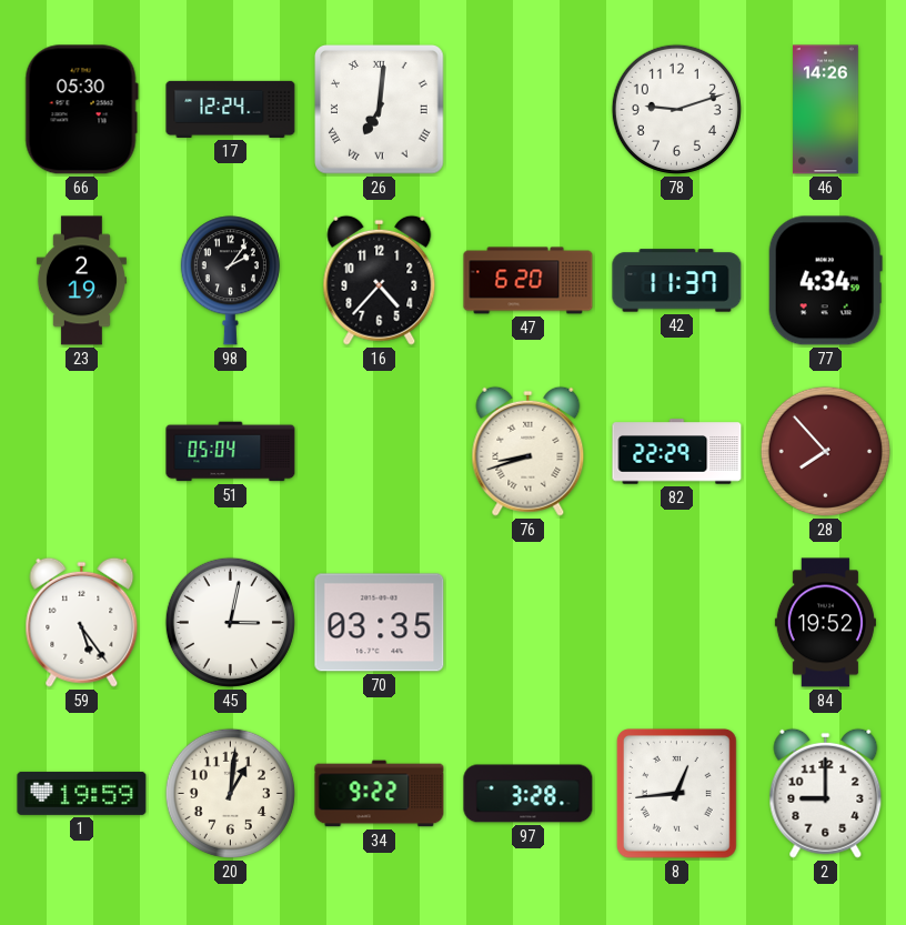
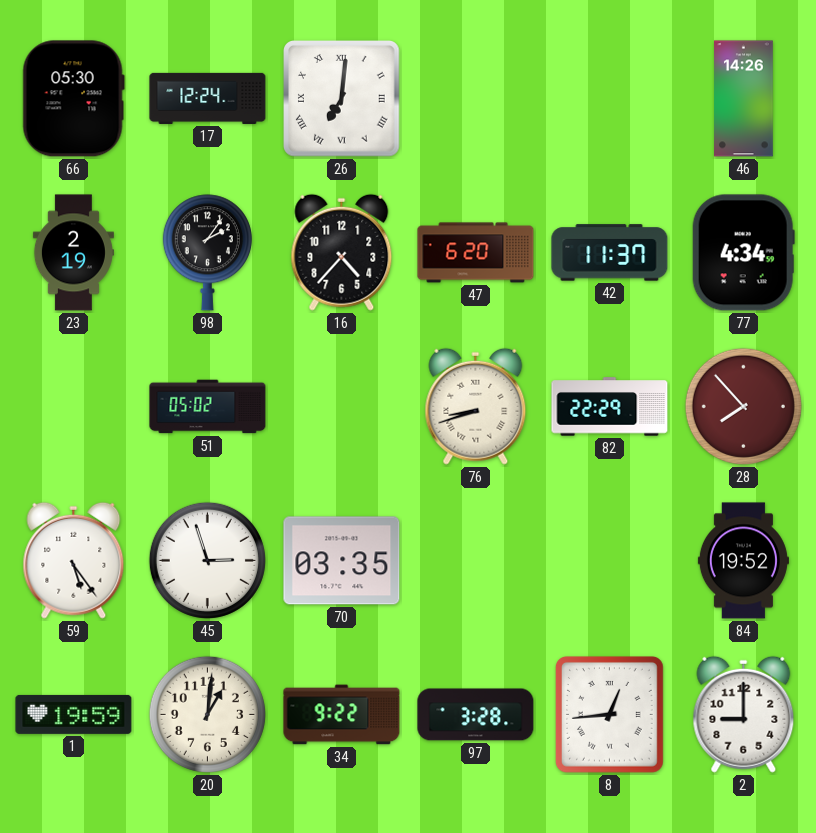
78: 9:12 -> none
51: 05:04 -> 05:02
45: 3:02 -> 2:57
